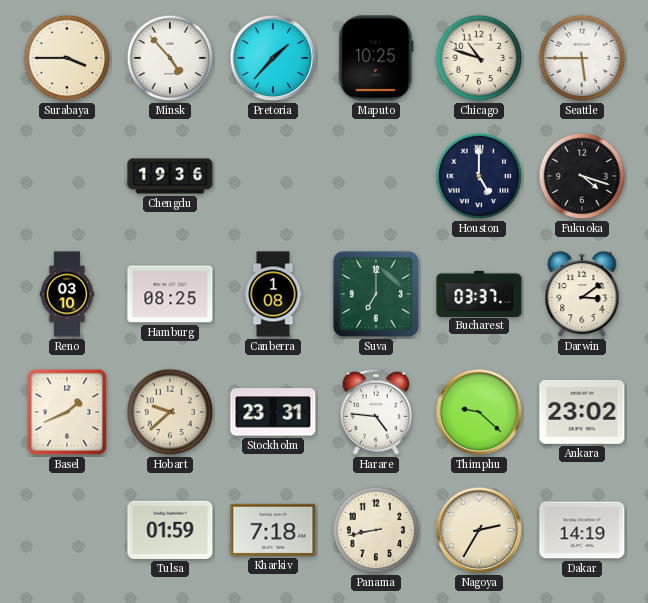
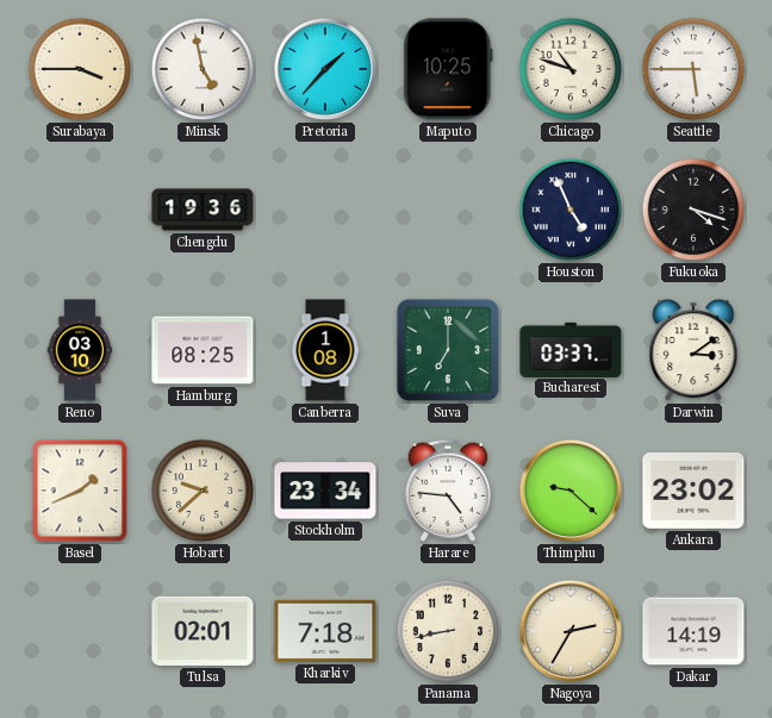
Minsk: 4:53 -> 4:58
Houston: 5:00 -> 4:56
Stockholm: 23:31 -> 23:34
Tulsa: 01:59 -> 02:01
